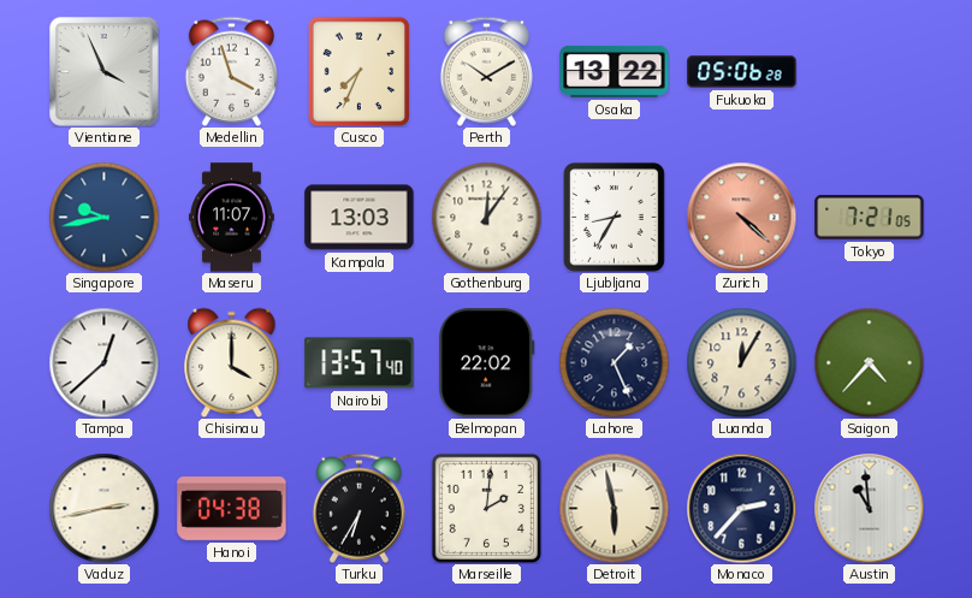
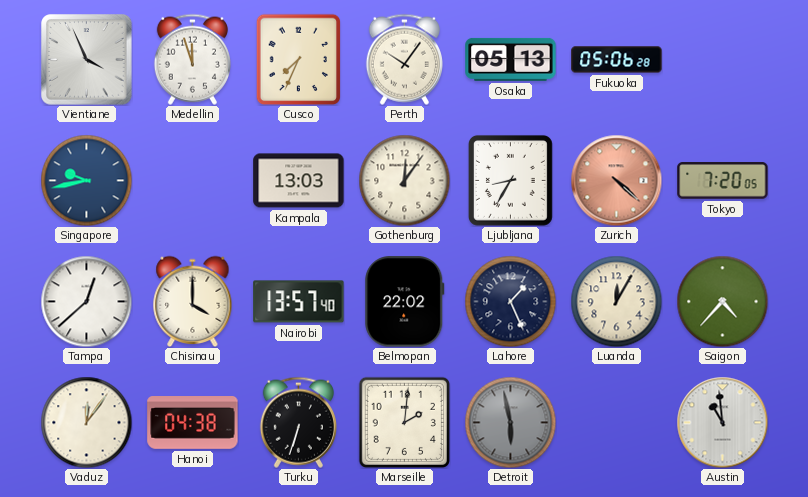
Medellin: 3:57 -> 11:57
Perth: 10:10 -> 10:06
Osaka: 13:22 -> 05:13
Maseru: 11:07 -> none
Tokyo: 7:21 -> 7:20
Vaduz: 2:43 -> 12:06
Turku: 6:35 -> 6:33
Detroit dial: cream -> grey
Monaco: 2:37 -> none
